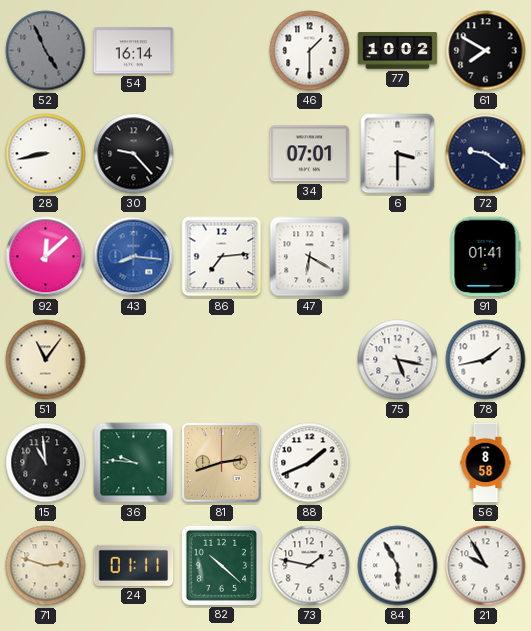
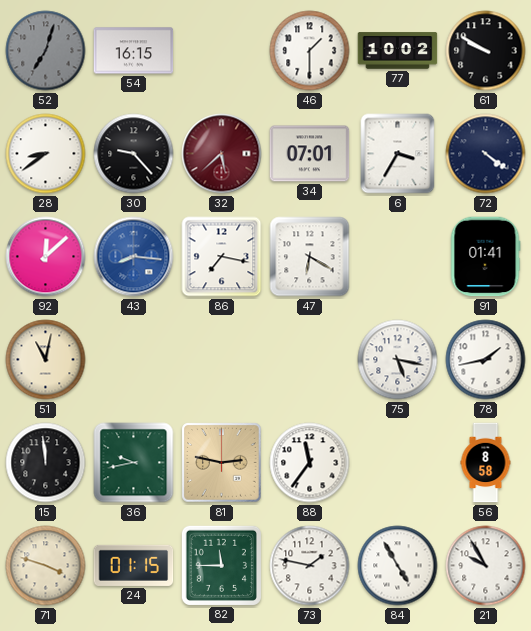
52: 4:56 -> 7:03
54: 16:14 -> 16:15
61: 7:50 -> 9:50
28: 8:43 -> 8:39
32: none -> 5:38
6: 3:30 -> 3:35
72: 9:21 -> 4:21
86: 7:14 -> 7:17
51: 11:06 -> 11:02
15: 10:59 -> 11:59
36: 9:46 -> 9:43
81: 2:42 -> 2:47
88: 1:41 -> 11:36
71: 2:48 -> 3:48
24: 01:11 -> 01:15
82: 10:22 -> 11:45
84: 5:55 -> 4:55
